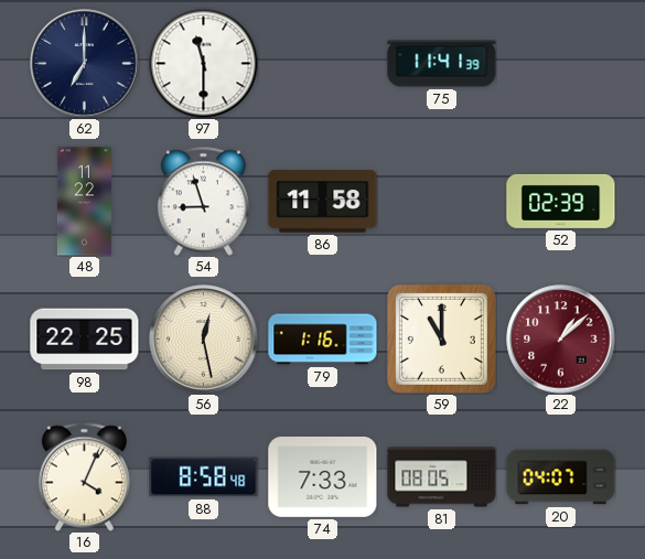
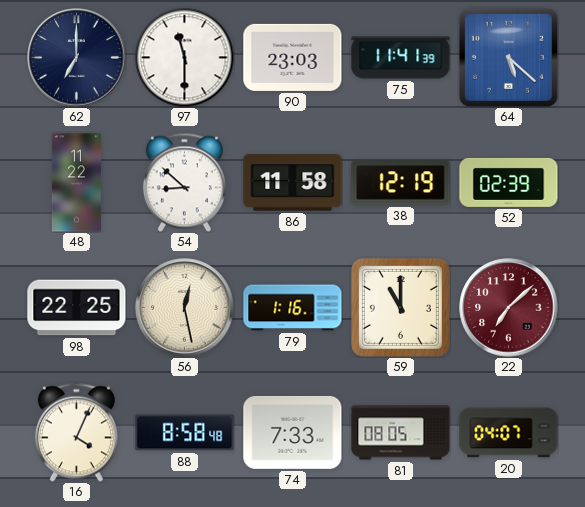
90: none -> 23:03
64: none -> 5:22
54: 8:57 -> 8:52
38: none -> 12:19
22: 1:08 -> 7:08
